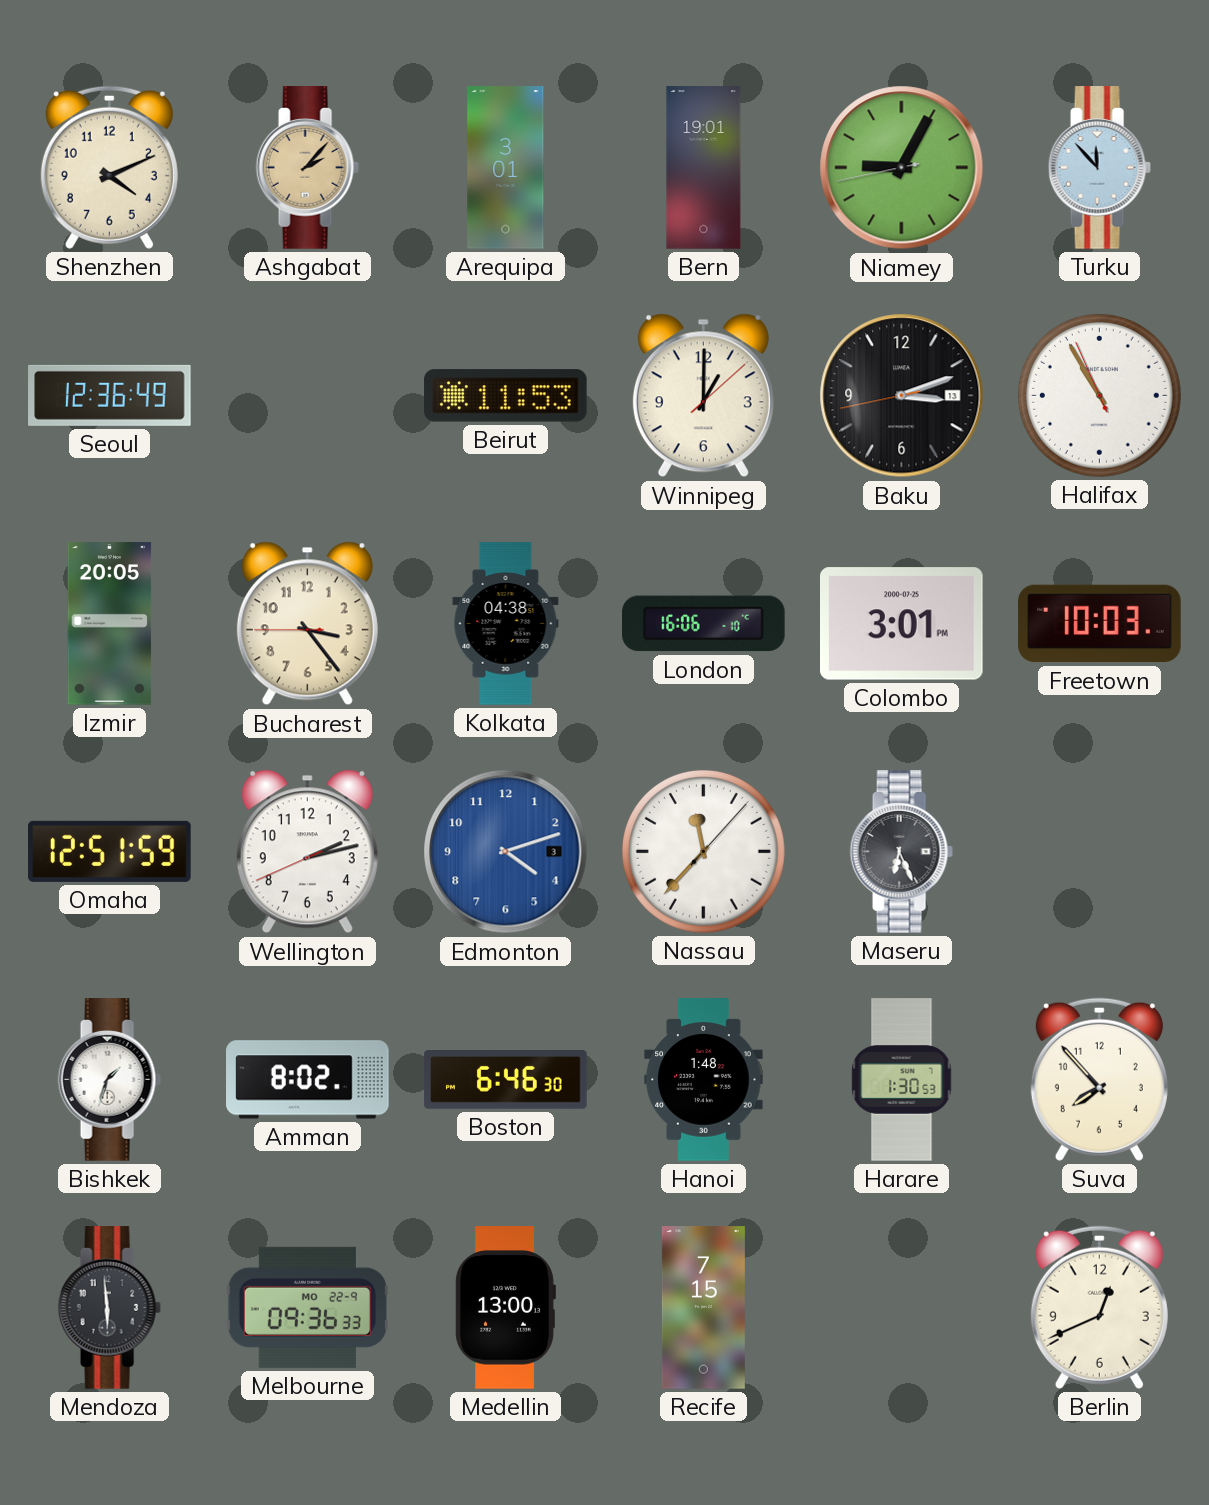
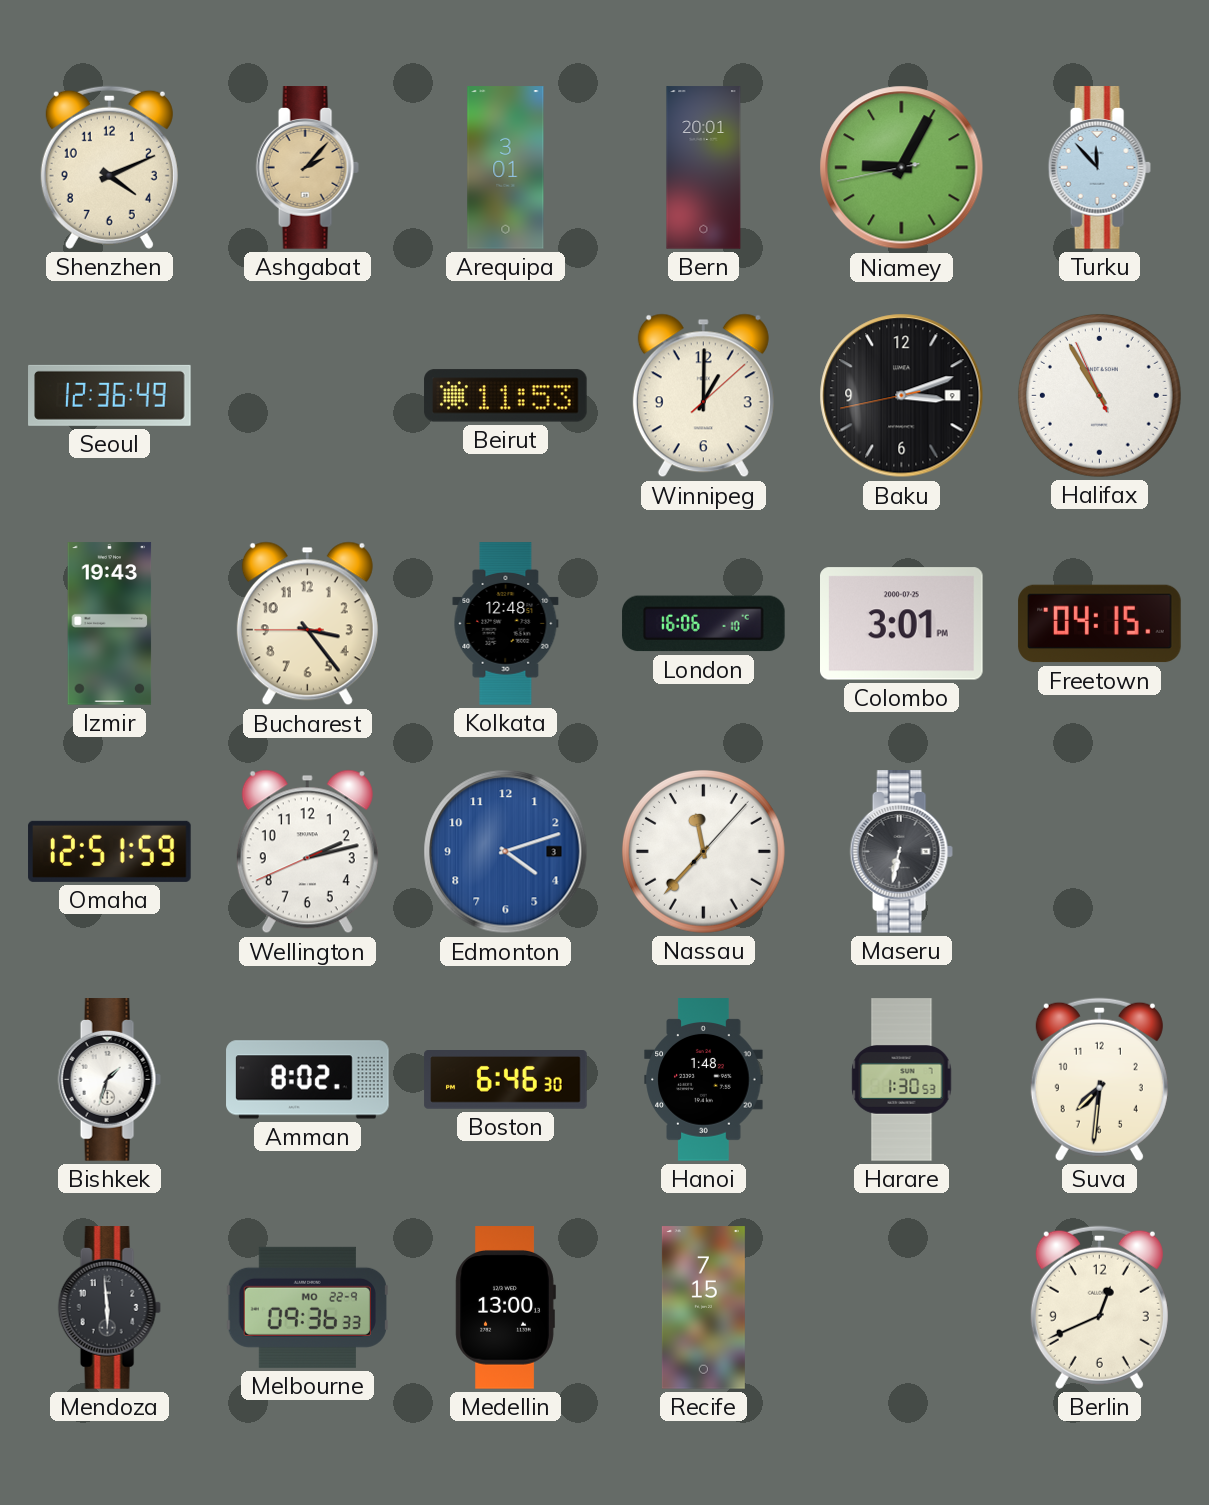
Bern: 19:01 -> 20:01
Baku date: 13 -> 9
Izmir: 20:05 -> 19:43
Kolkata: 04:38 -> 12:48
Freetown: 10:03 -> 04:15
Maseru: 6:26 -> 6:32
Suva: 7:53 -> 7:31
